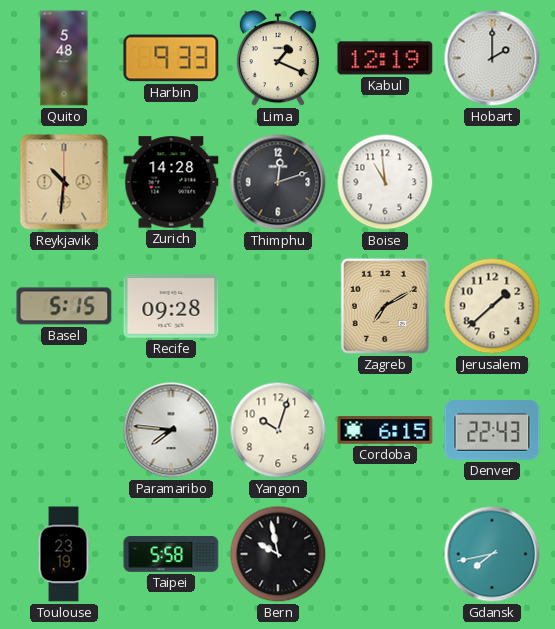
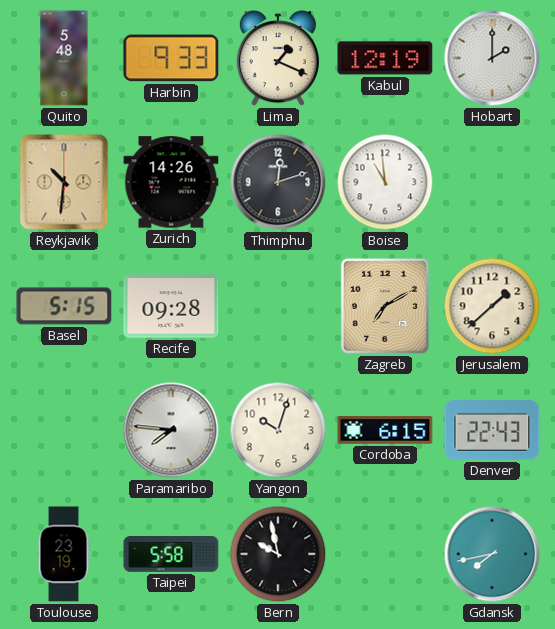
Zurich: 14:28 -> 14:26
